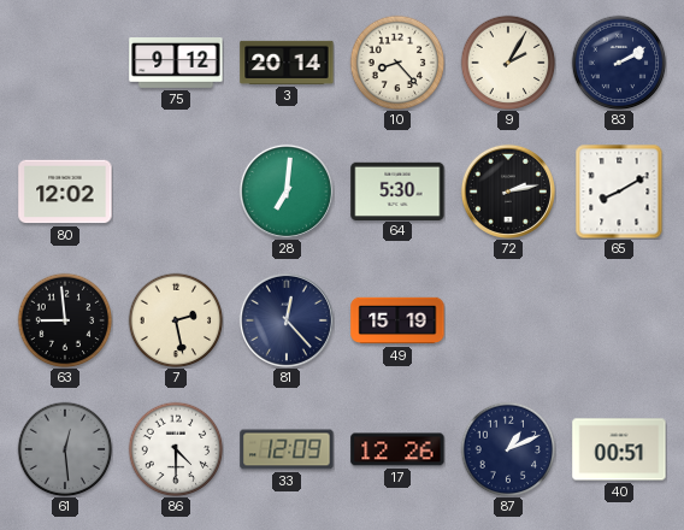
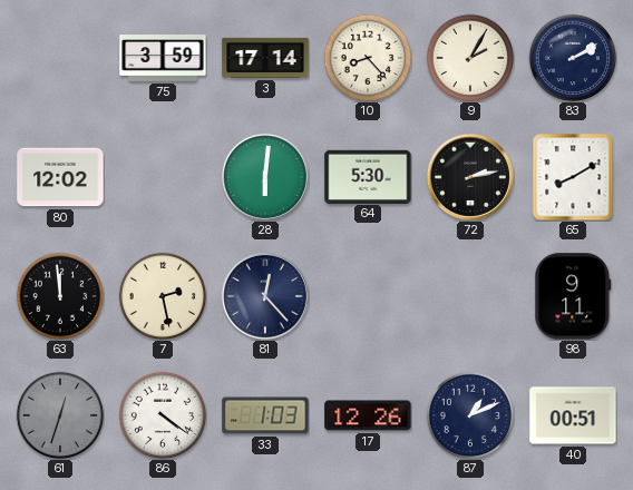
75: 9:12 -> 3:59
3: 20:14 -> 17:14
28: 7:01 -> 6:01
63: 8:59 -> 11:59
49: 15:19 -> none
98: none -> 9:11
61: 12:29 -> 12:33
86: 4:30 -> 4:21
33: 12:09 -> 1:03
